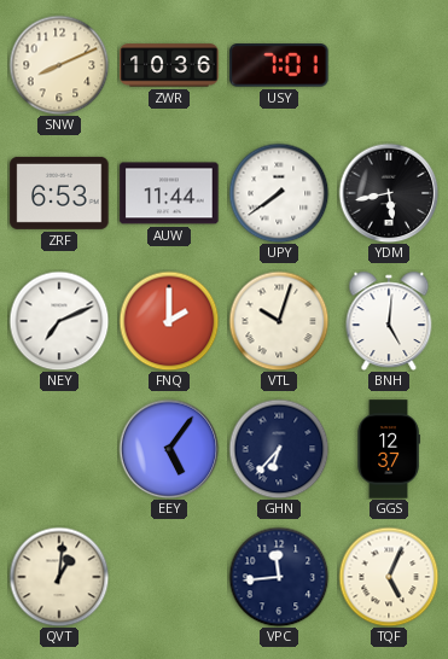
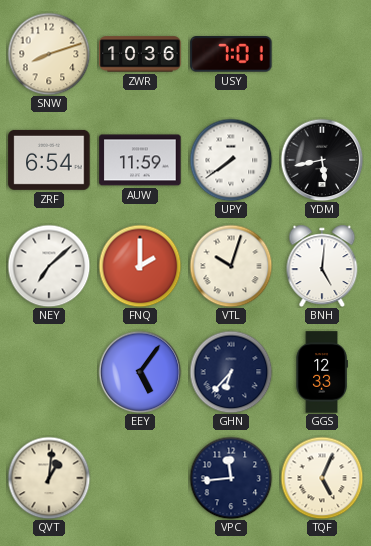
SNW: 8:11 -> 8:12
ZRF: 6:53 -> 6:54
AUW: 11:44 -> 11:59
NEY: 7:11 -> 7:08
GGS: 12:37 -> 12:33
